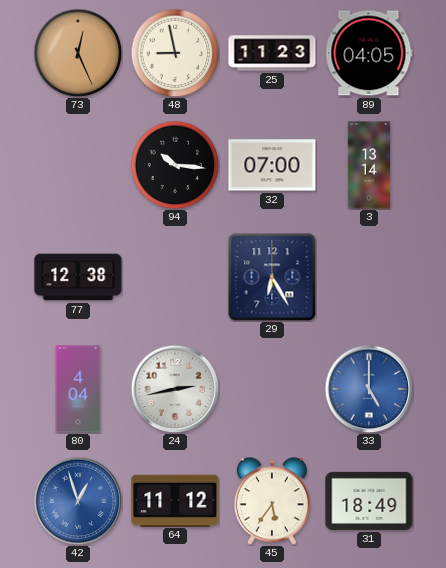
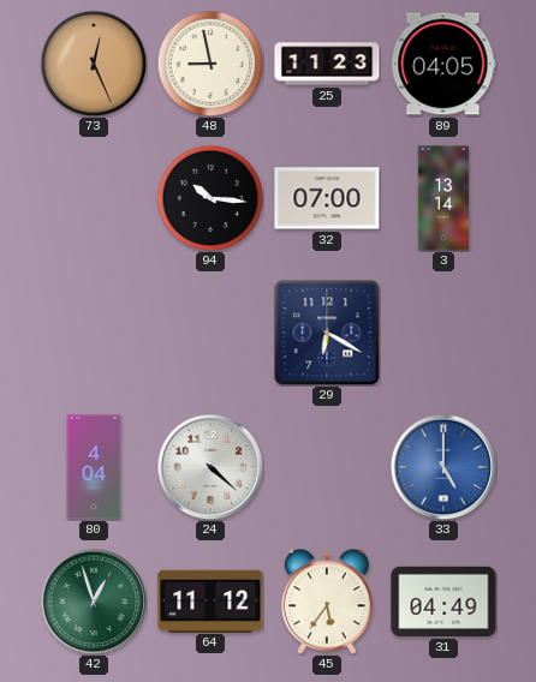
77: 12:38 -> none
29: 6:25 -> 6:20
24: 2:43 -> 4:22
42 dial: blue -> green
31: 18:49 -> 04:49
